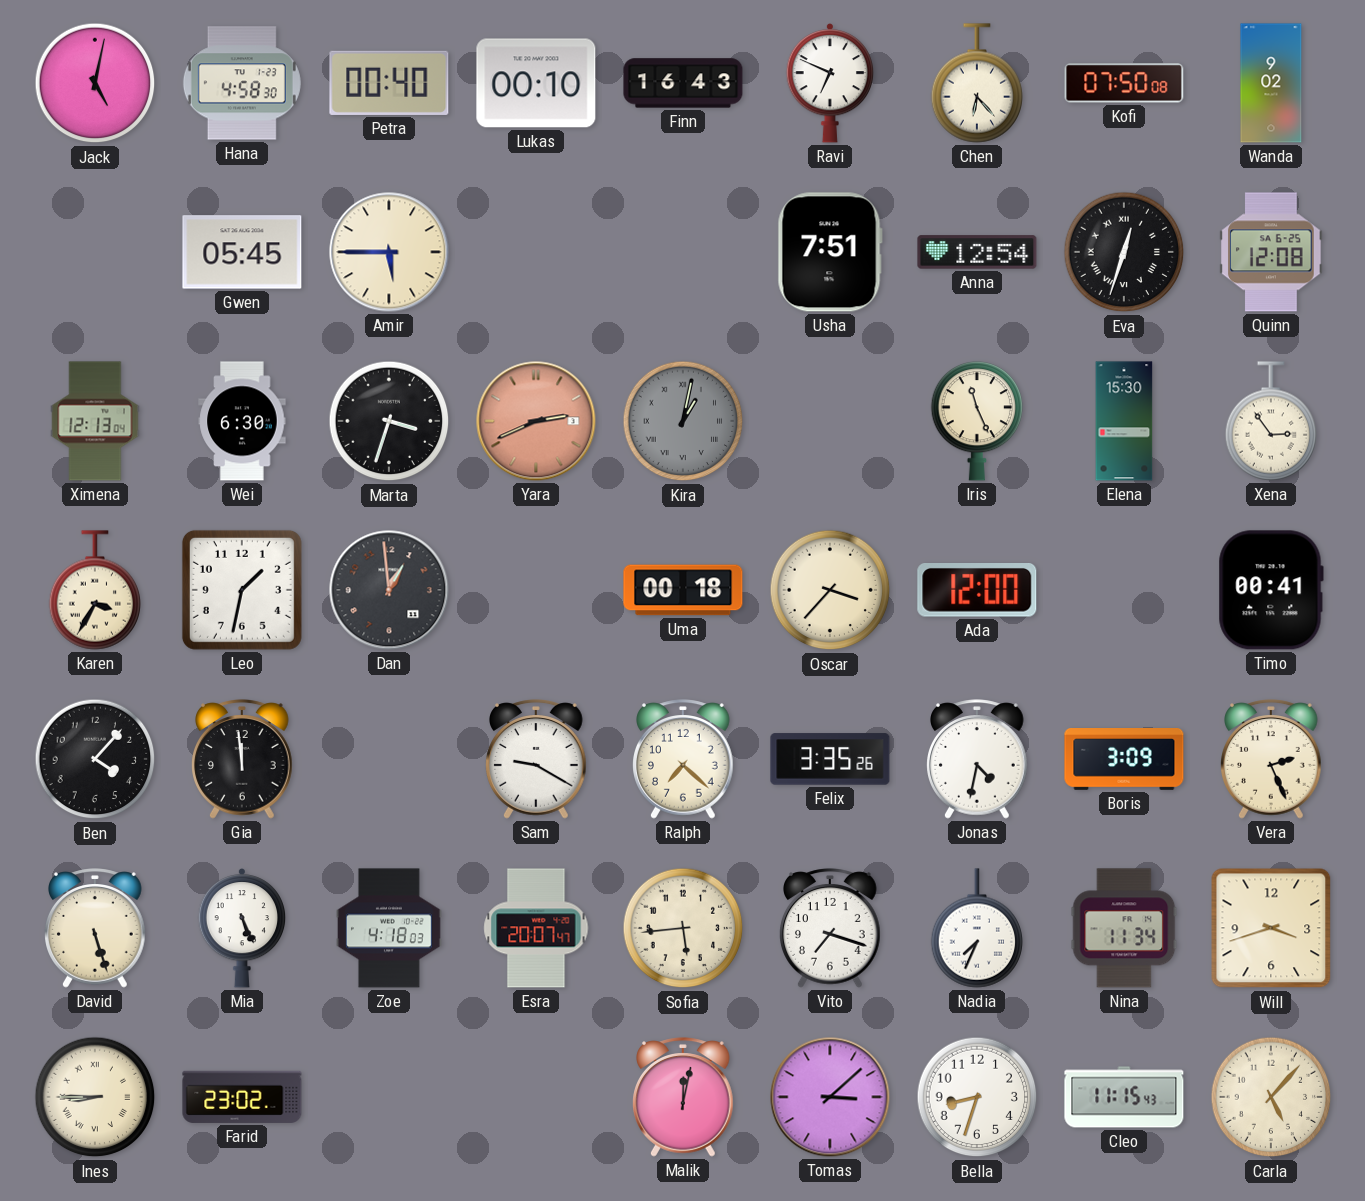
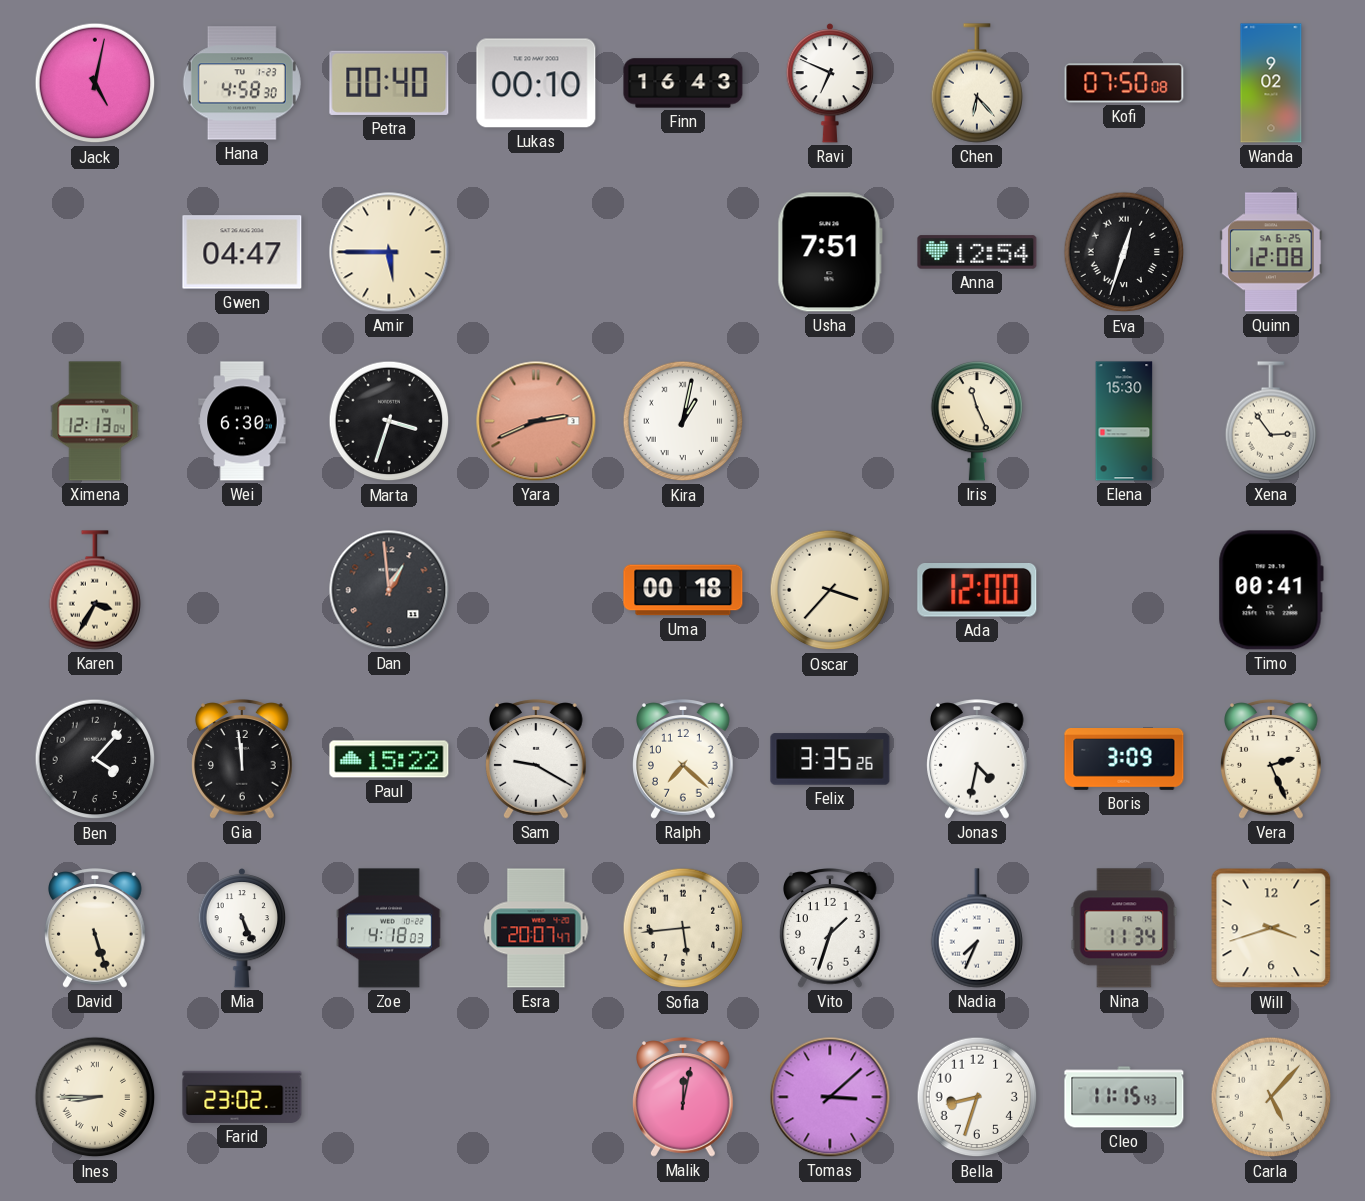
Gwen: 05:45 -> 04:47
Kira dial: grey -> white
Leo: 1:32 -> none
Paul: none -> 15:22
Vito: 7:18 -> 1:33
